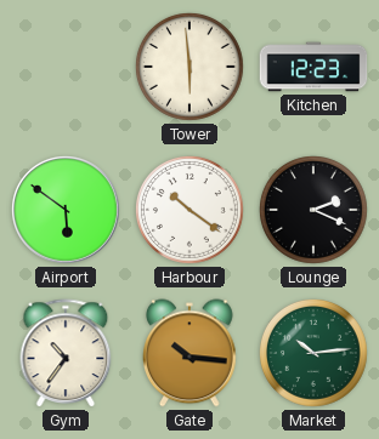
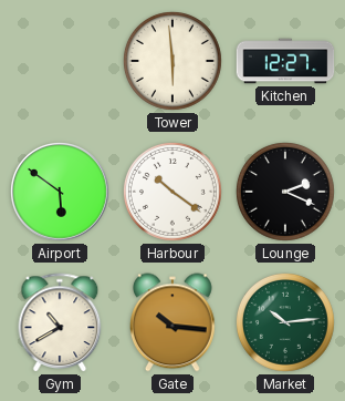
Kitchen: 12:23 -> 12:27
Gym: 10:36 -> 10:40
